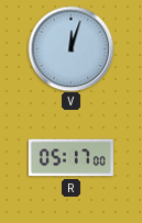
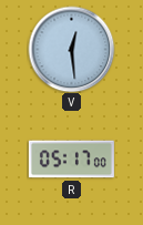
V: 12:03 -> 12:29
